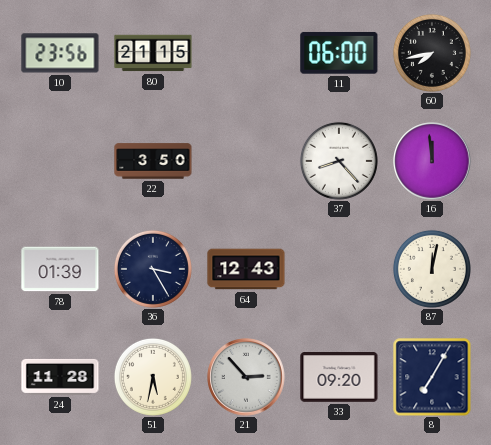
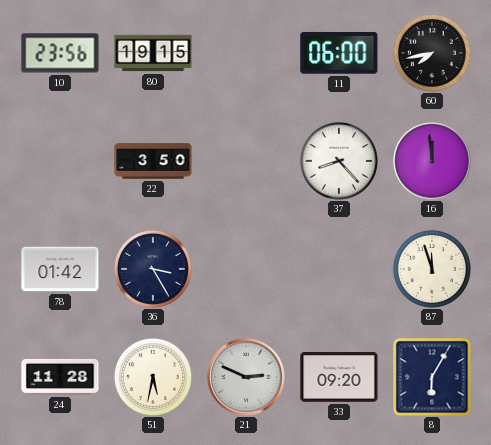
80: 21:15 -> 19:15
78: 01:39 -> 01:42
64: 12:43 -> none
87: 12:02 -> 11:57
21: 2:53 -> 2:49
8: 7:05 -> 6:05
